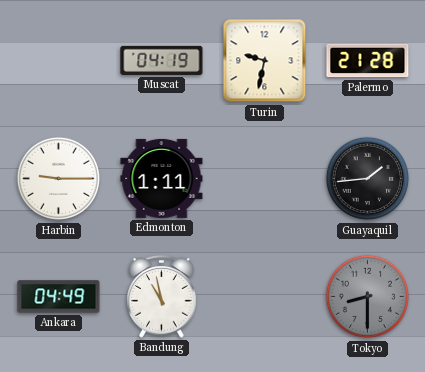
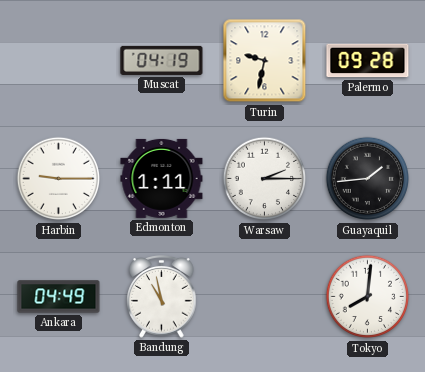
Palermo: 21:28 -> 09:28
Warsaw: none -> 2:15
Tokyo: 8:30 -> 8:01
Tokyo dial: grey -> white
